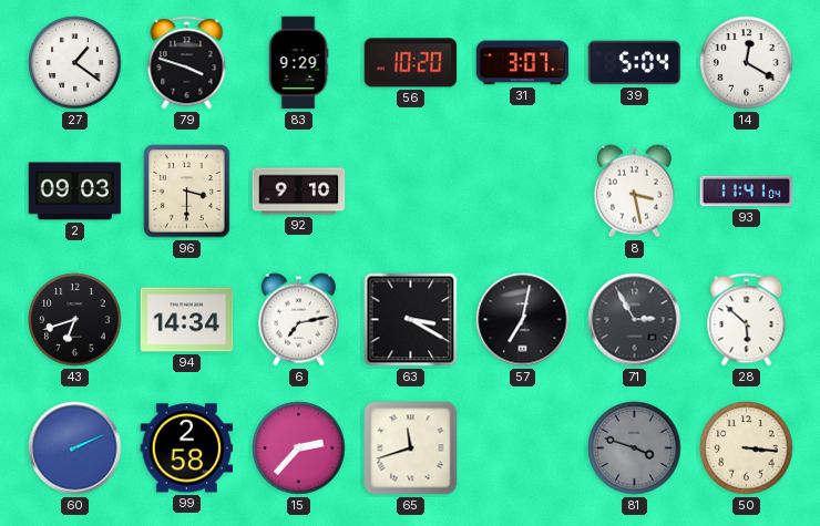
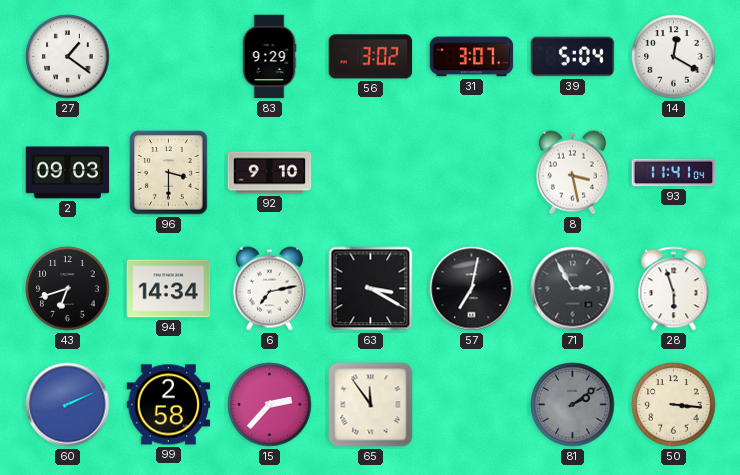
79: 3:48 -> none
56: 10:20 -> 3:02
28: 5:52 -> 5:57
65: 11:42 -> 11:54
81: 3:48 -> 2:09
